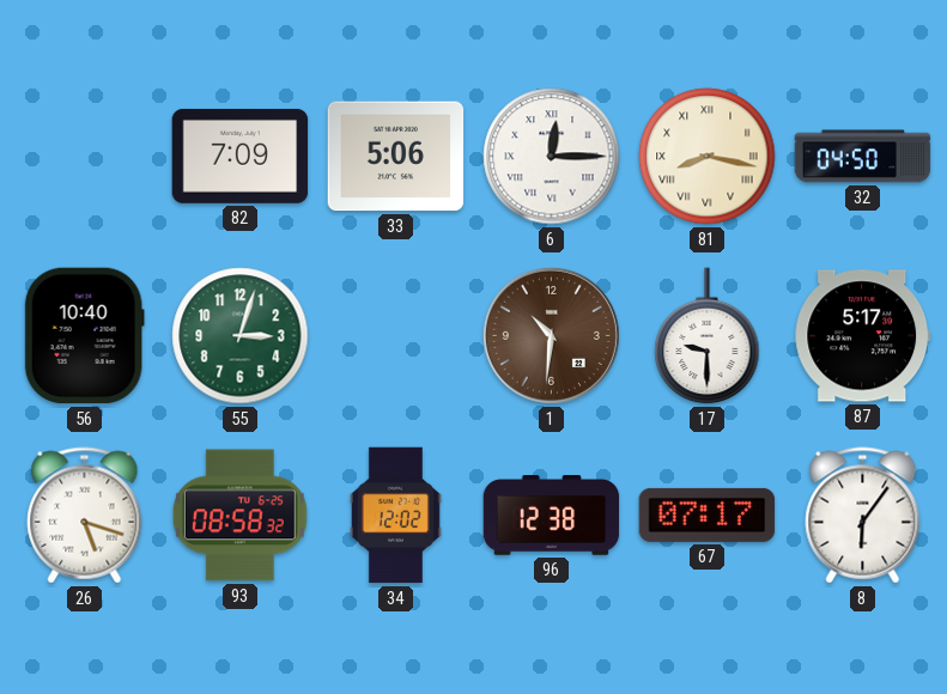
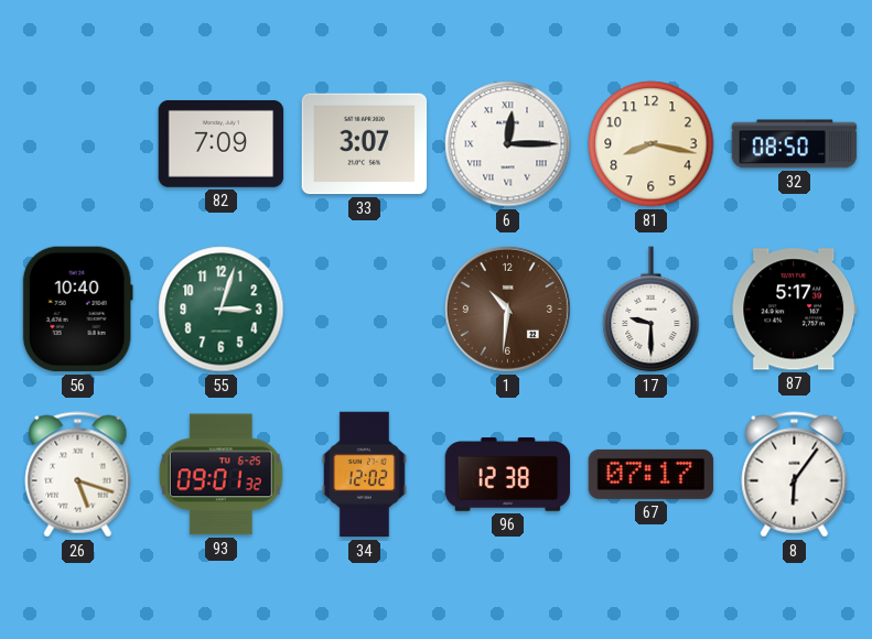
33: 5:06 -> 3:07
81 numerals: Roman -> Arabic
32: 04:50 -> 08:50
93: 08:58 -> 09:01
